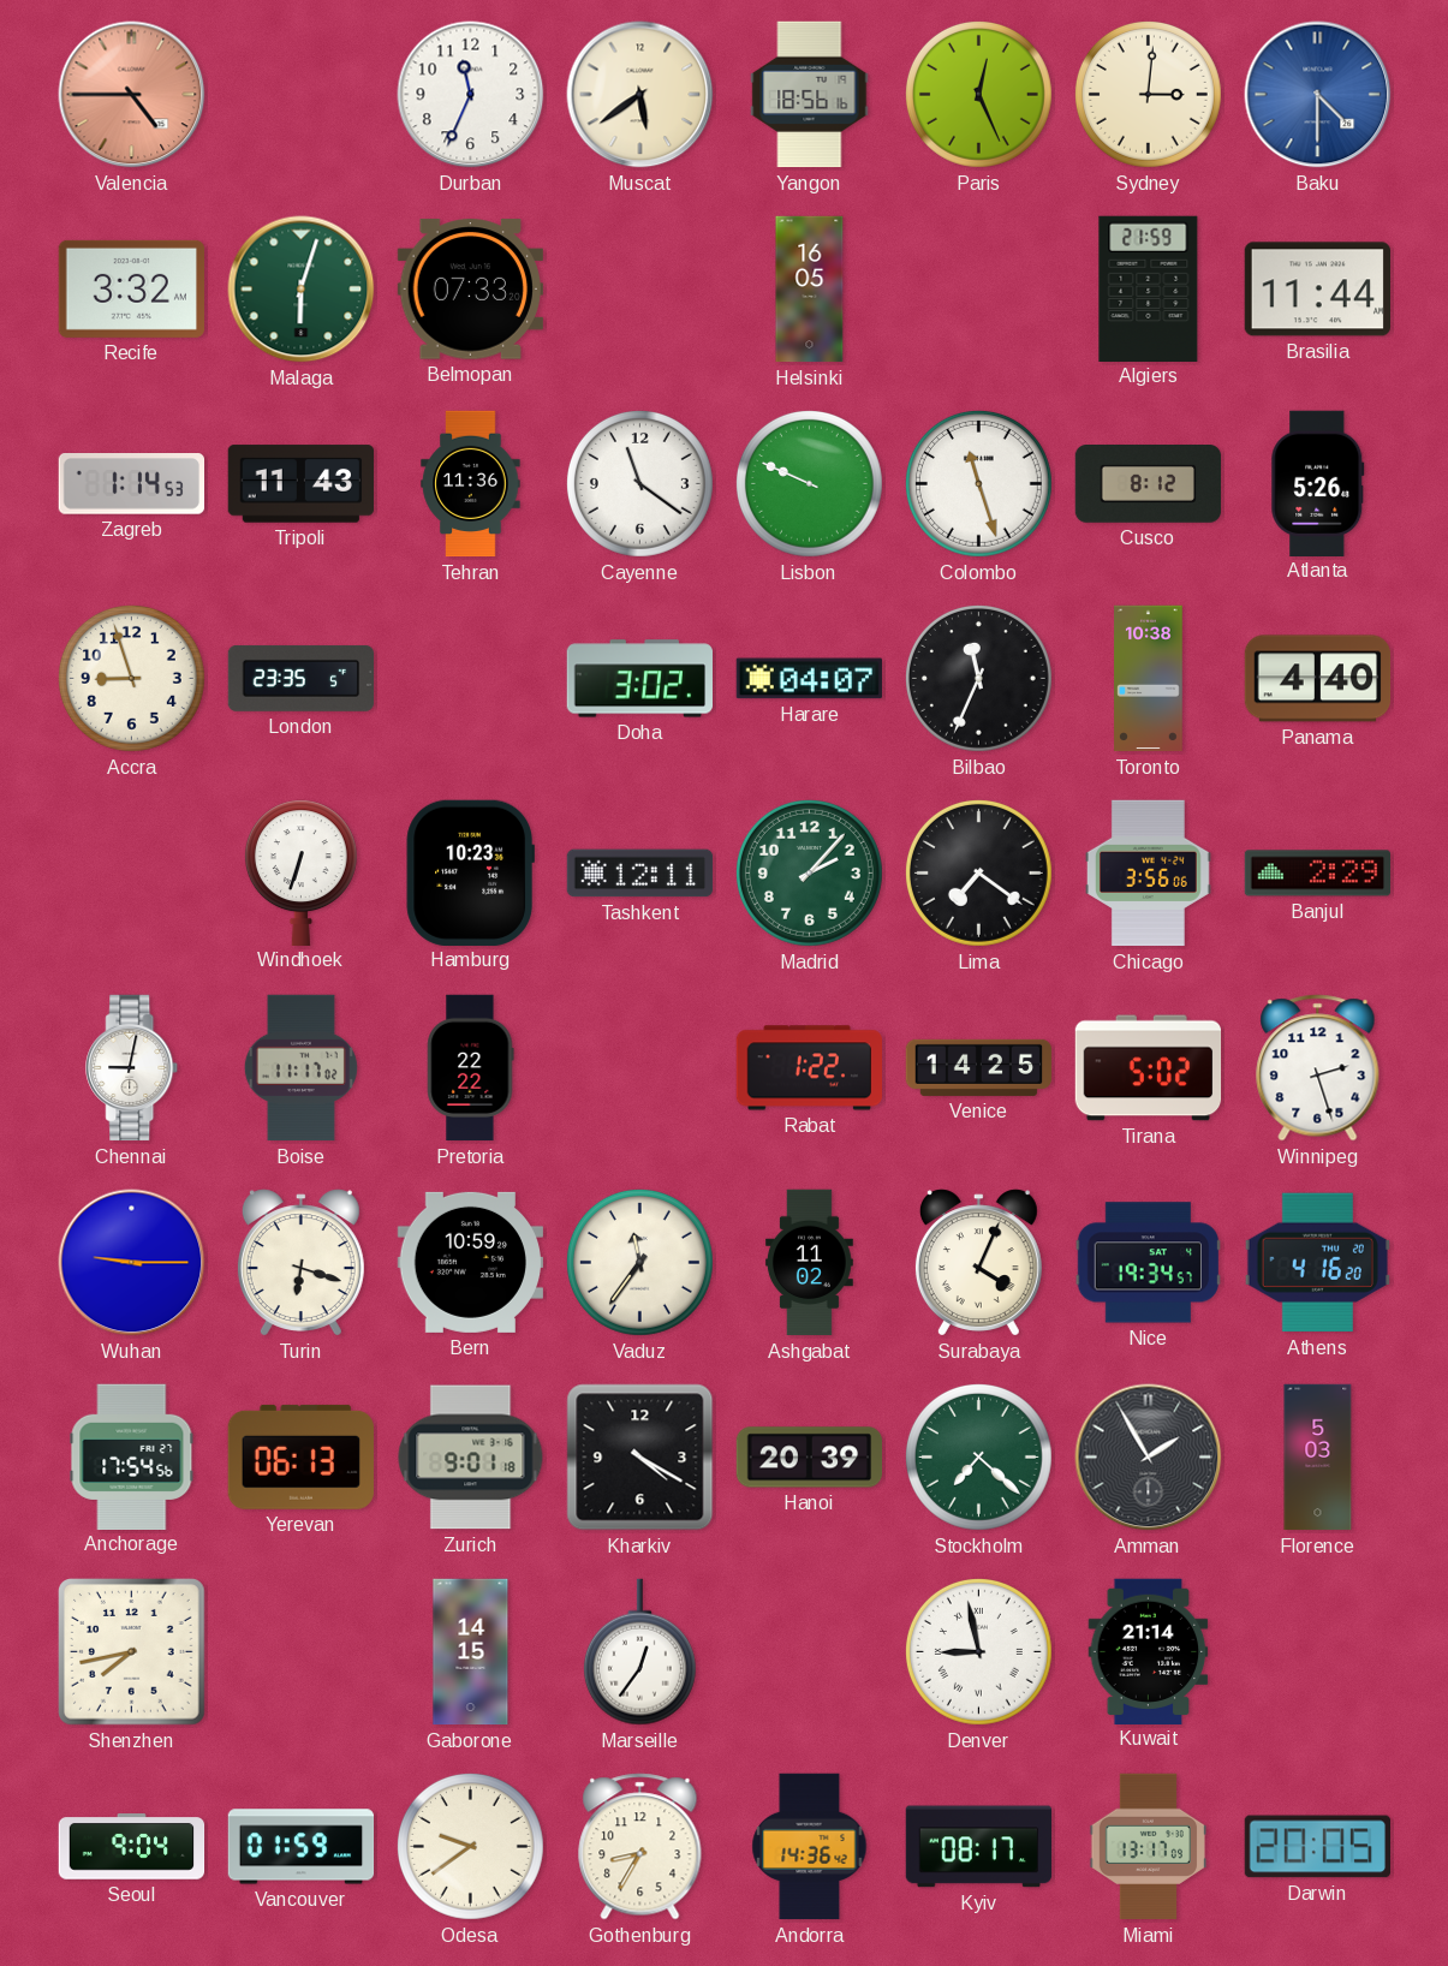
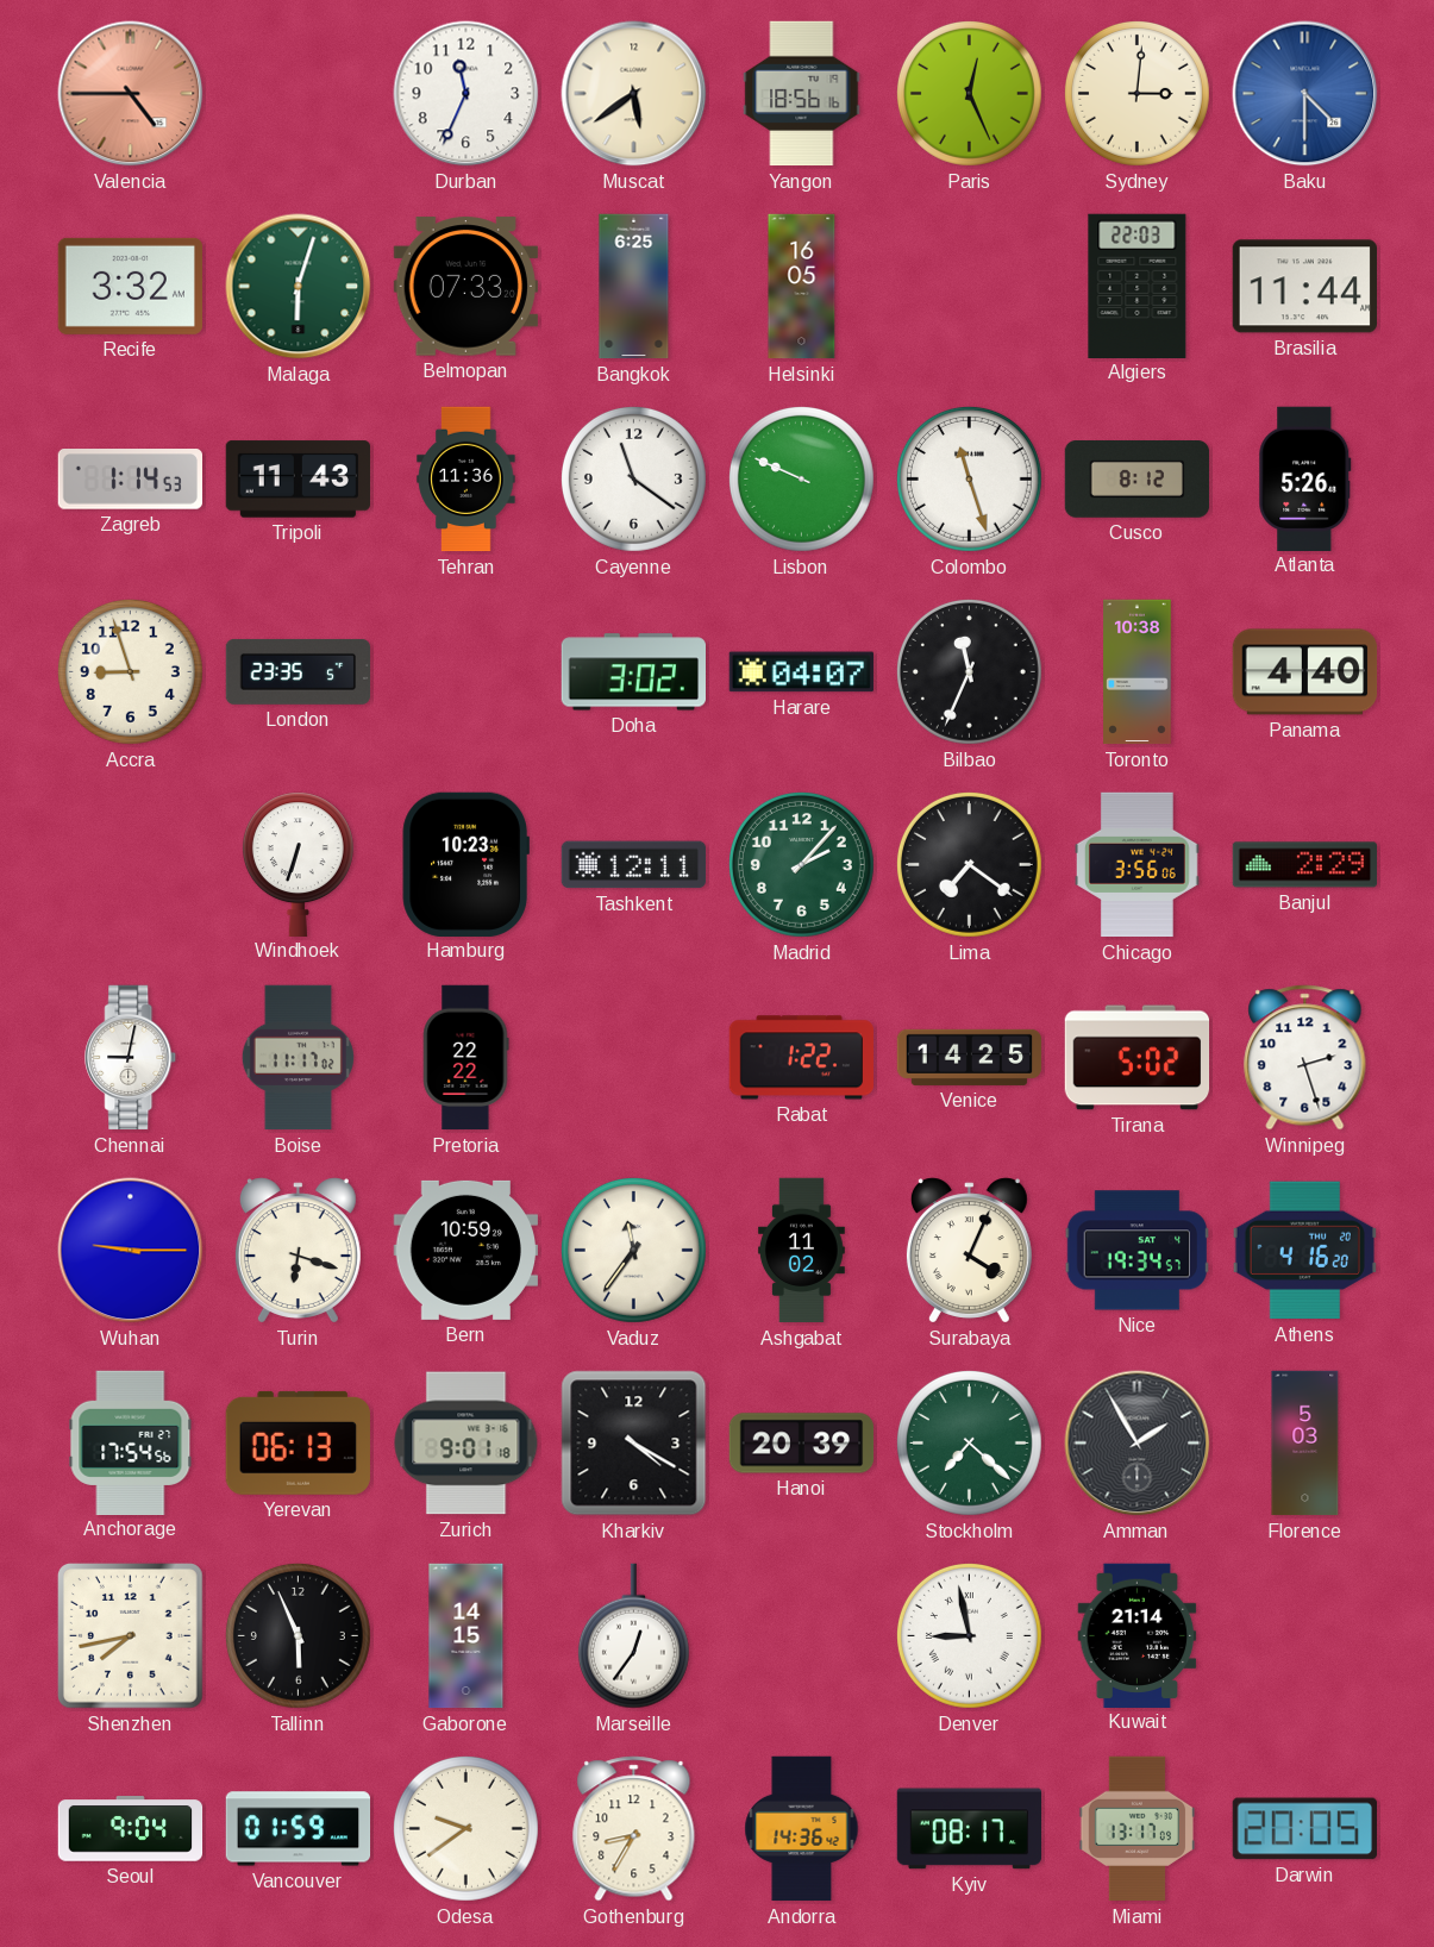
Bangkok: none -> 6:25
Algiers: 21:59 -> 22:03
Tallinn: none -> 5:56
